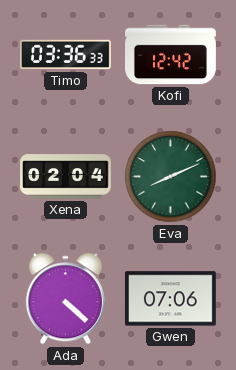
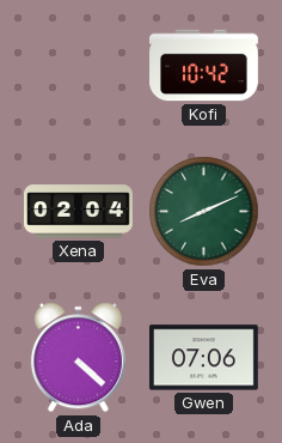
Timo: 03:36 -> none
Kofi: 12:42 -> 10:42
